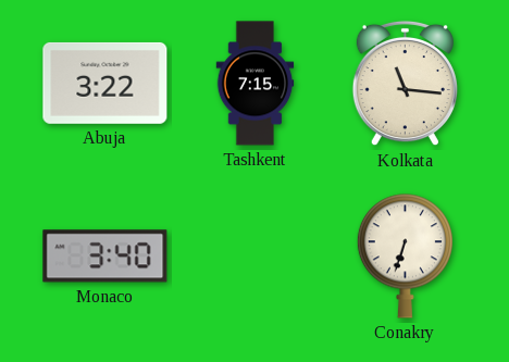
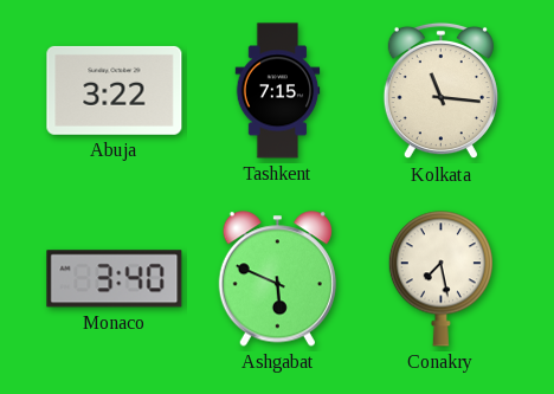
Ashgabat: none -> 5:49
Conakry: 6:33 -> 7:28
